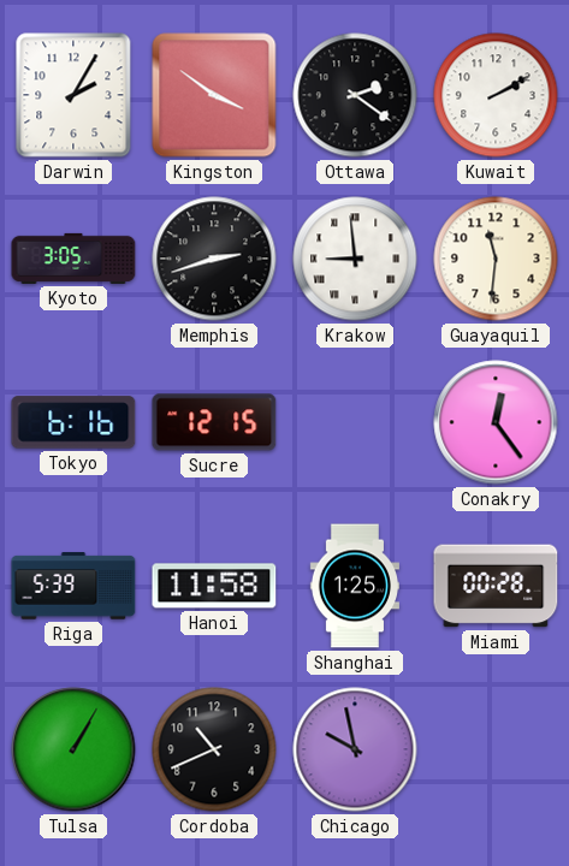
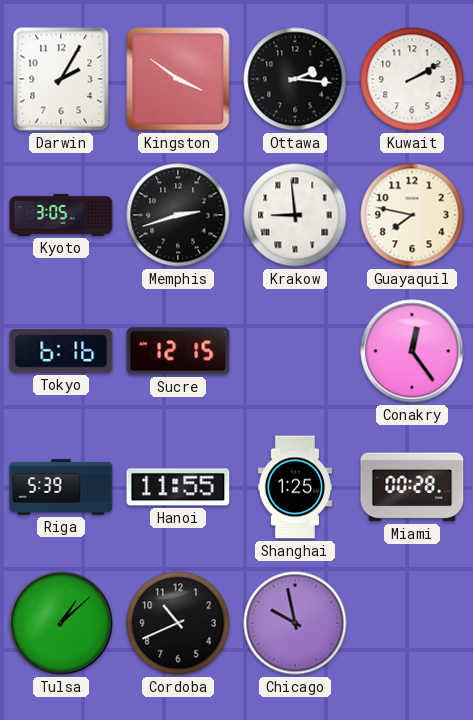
Ottawa: 2:21 -> 2:16
Guayaquil: 11:31 -> 7:47
Hanoi: 11:58 -> 11:55
Tulsa: 1:05 -> 1:08
